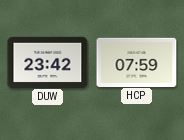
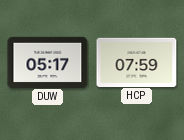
DUW: 23:42 -> 05:17
